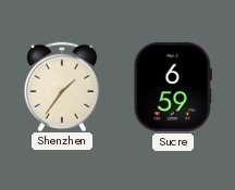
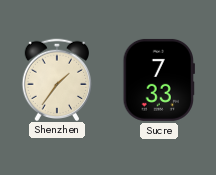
Sucre: 6:59 -> 7:33
